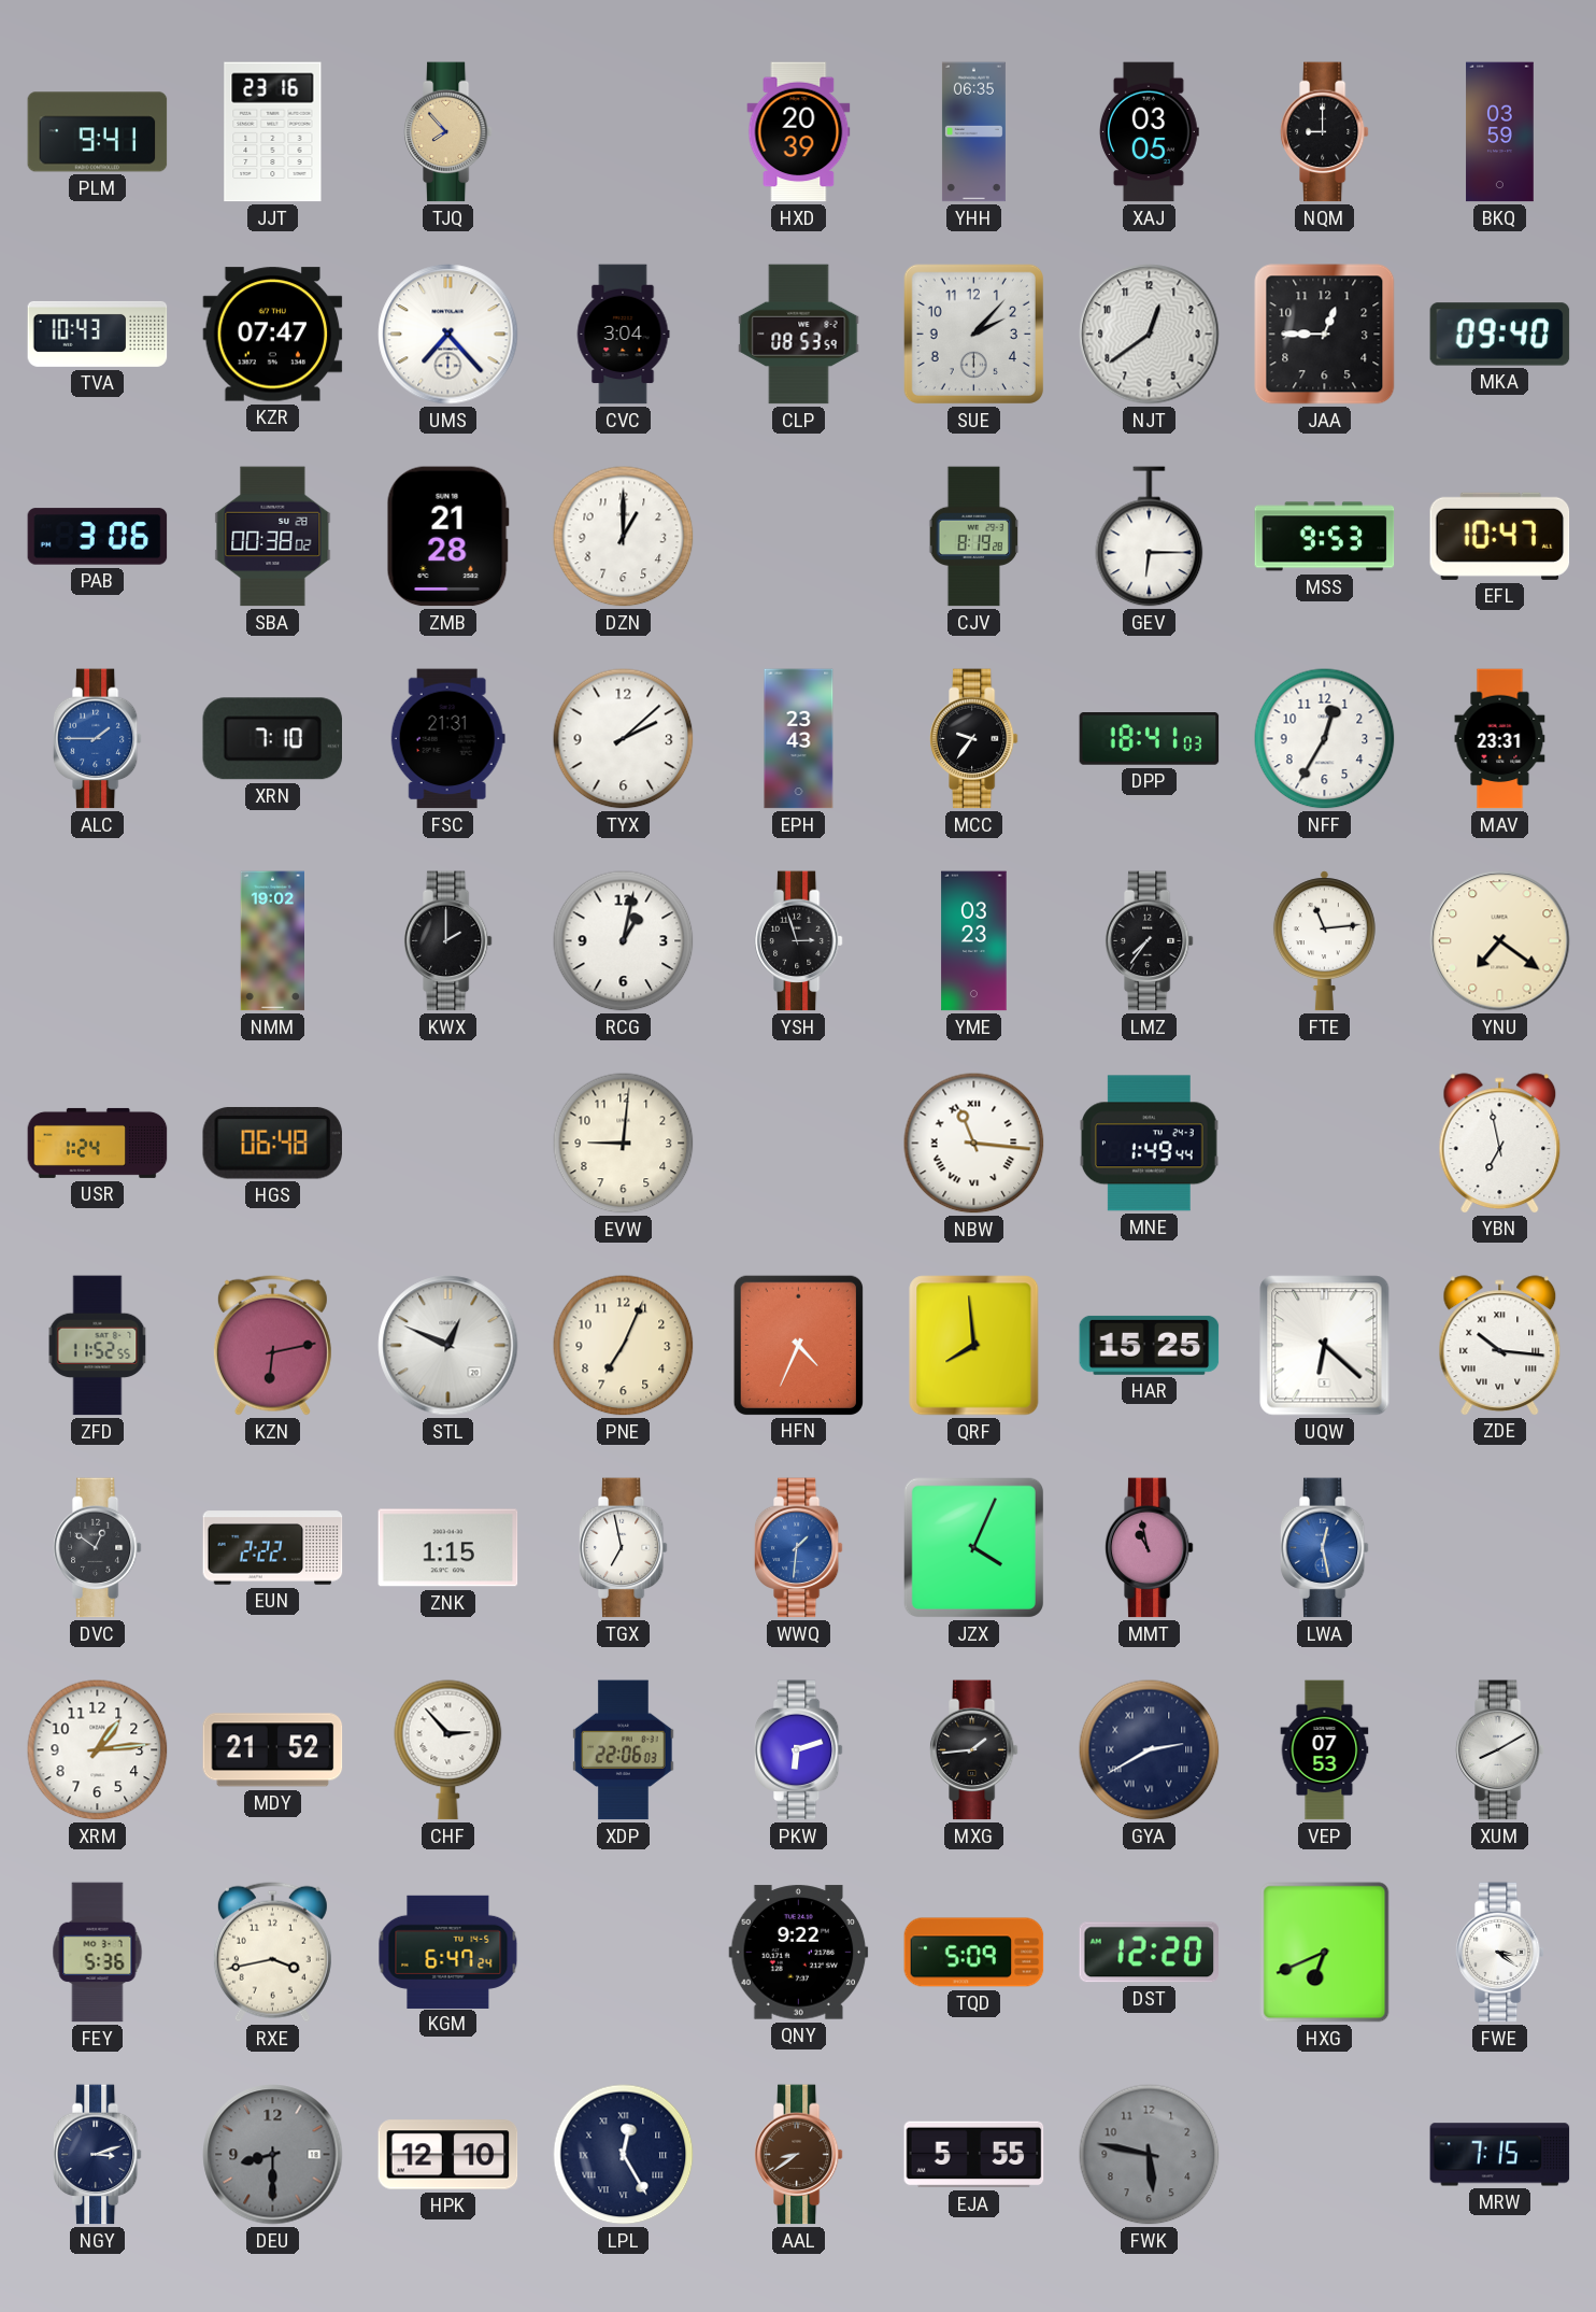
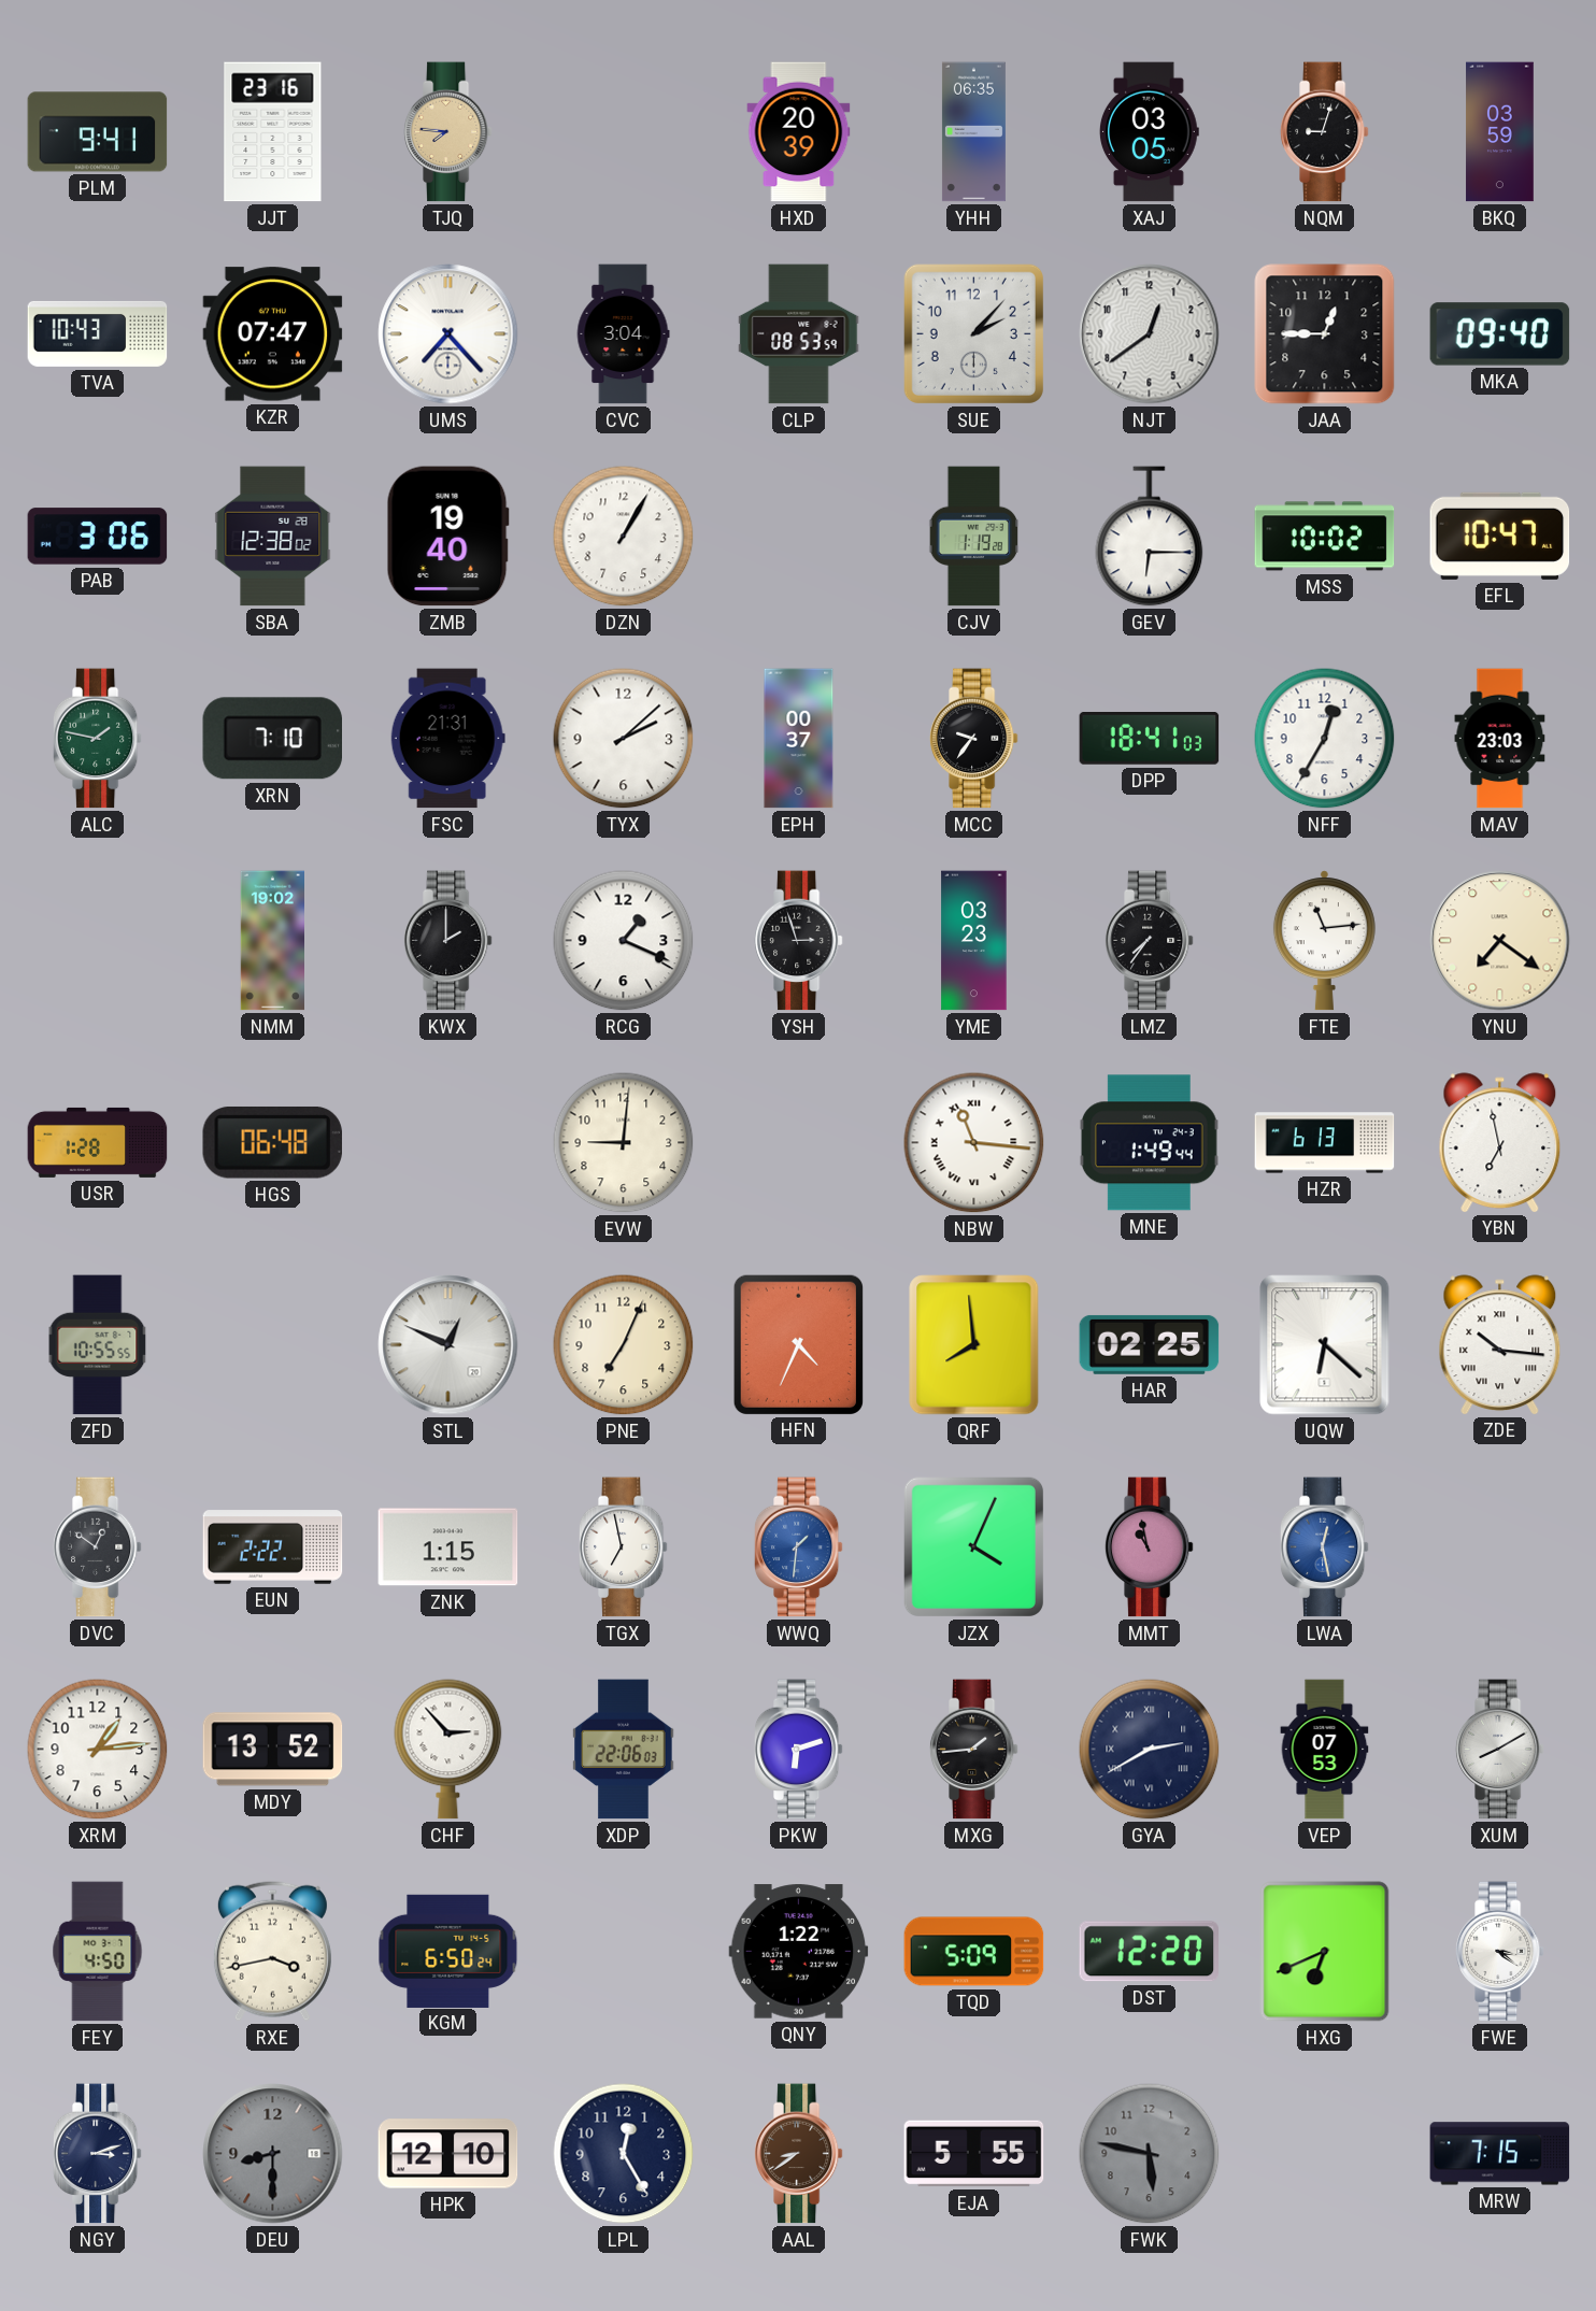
TJQ: 7:53 -> 7:46
NQM: 9:00 -> 9:03
SBA: 00:38 -> 12:38
ZMB: 21:28 -> 19:40
DZN: 1:00 -> 1:05
CJV: 8:19 -> 1:19
MSS: 9:53 -> 10:02
ALC: 1:45 -> 1:47
ALC dial: blue -> green
EPH: 23:43 -> 00:37
MAV: 23:31 -> 23:03
RCG: 1:02 -> 1:19
USR: 1:24 -> 1:28
HZR: none -> 6:13
ZFD: 11:52 -> 10:55
KZN: 6:13 -> none
HAR: 15:25 -> 02:25
MDY: 21:52 -> 13:52
FEY: 5:36 -> 4:50
KGM: 6:47 -> 6:50
QNY: 9:22 -> 1:22
LPL numerals: Roman -> Arabic
